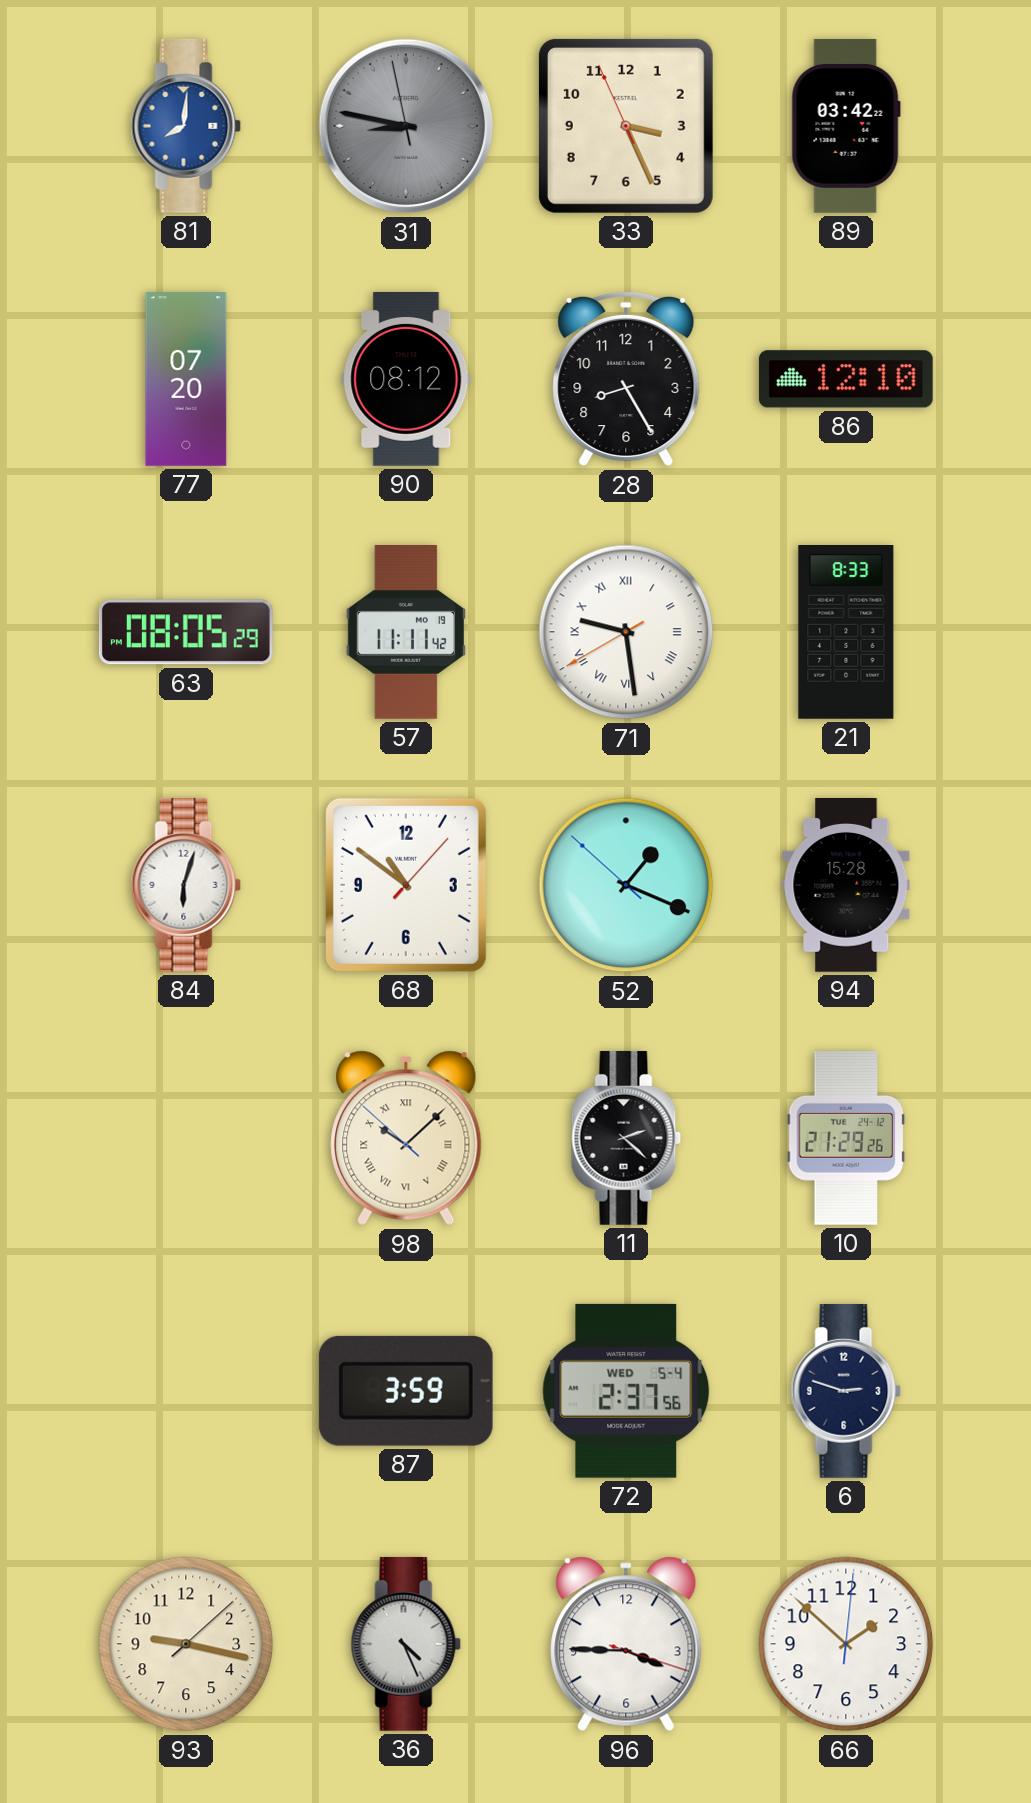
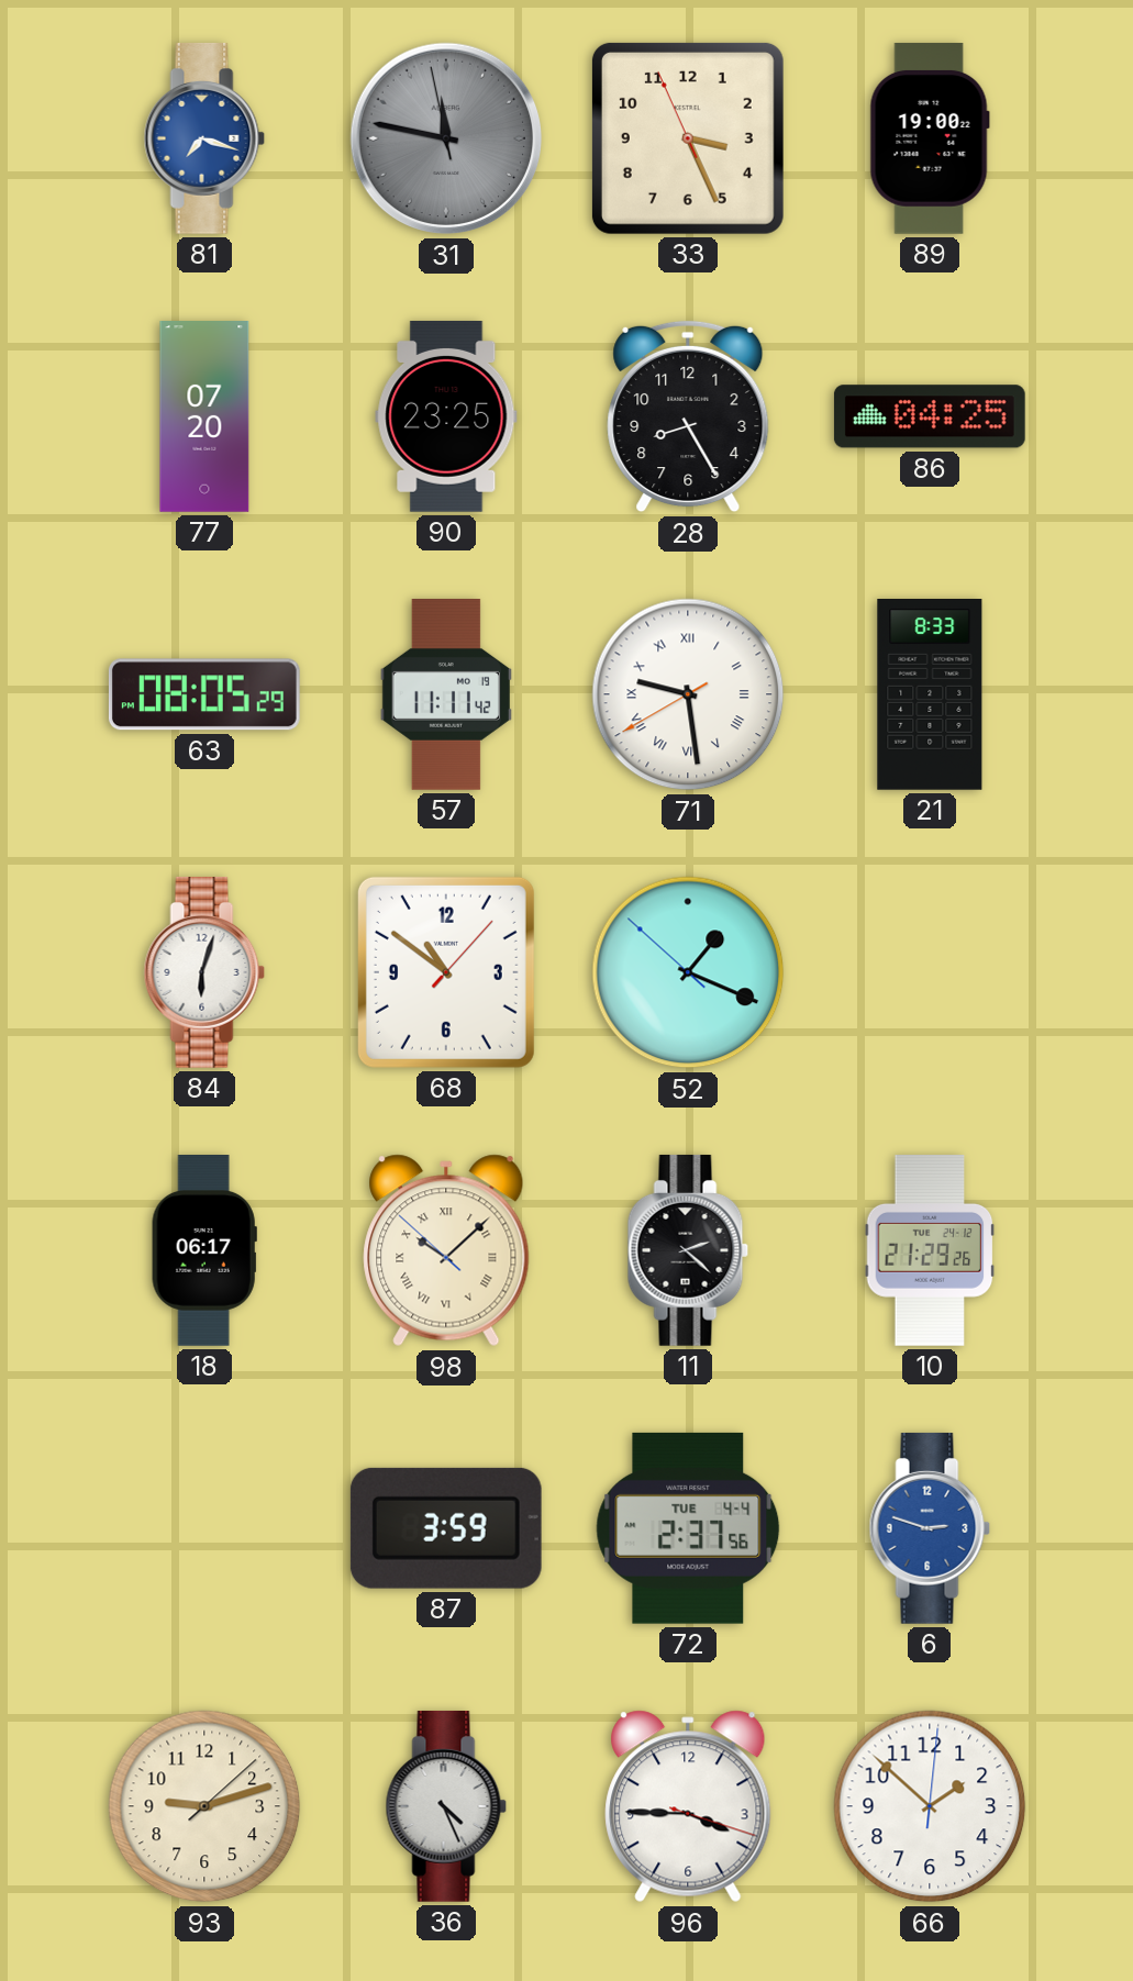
81: 8:01 -> 7:18
31: 8:46 -> 11:46
89: 03:42 -> 19:00
90: 08:12 -> 23:25
86: 12:10 -> 04:25
94: 15:28 -> none
18: none -> 06:17
72 date: WED 5-4 -> TUE 4-4
6 dial: navy -> blue
93: 9:17 -> 9:12
